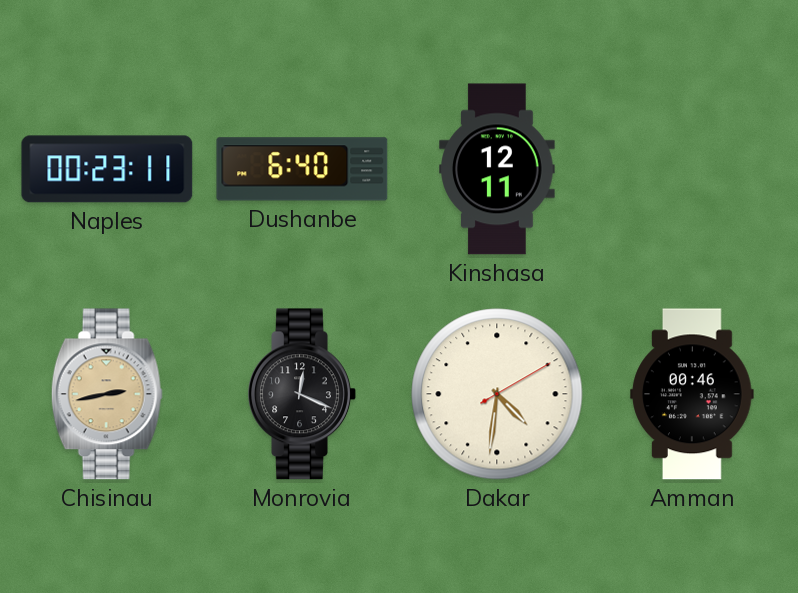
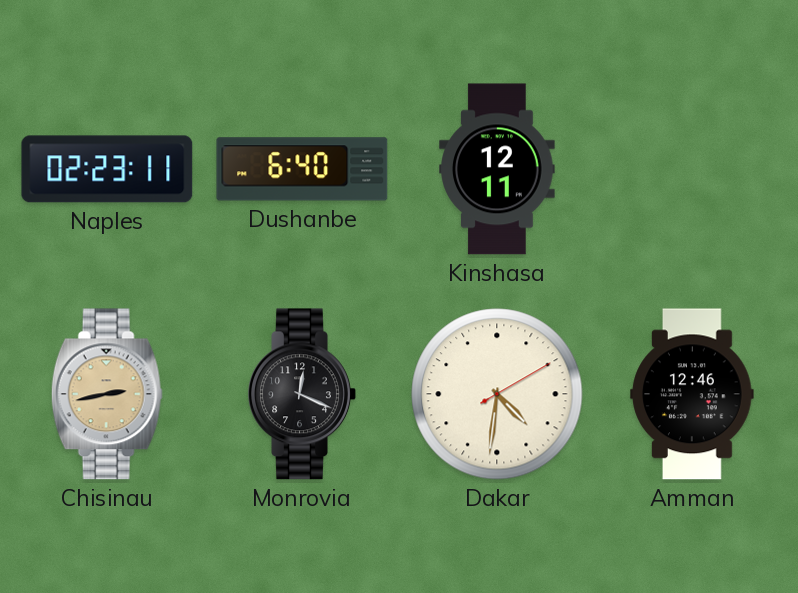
Naples: 00:23 -> 02:23
Amman: 00:46 -> 12:46
